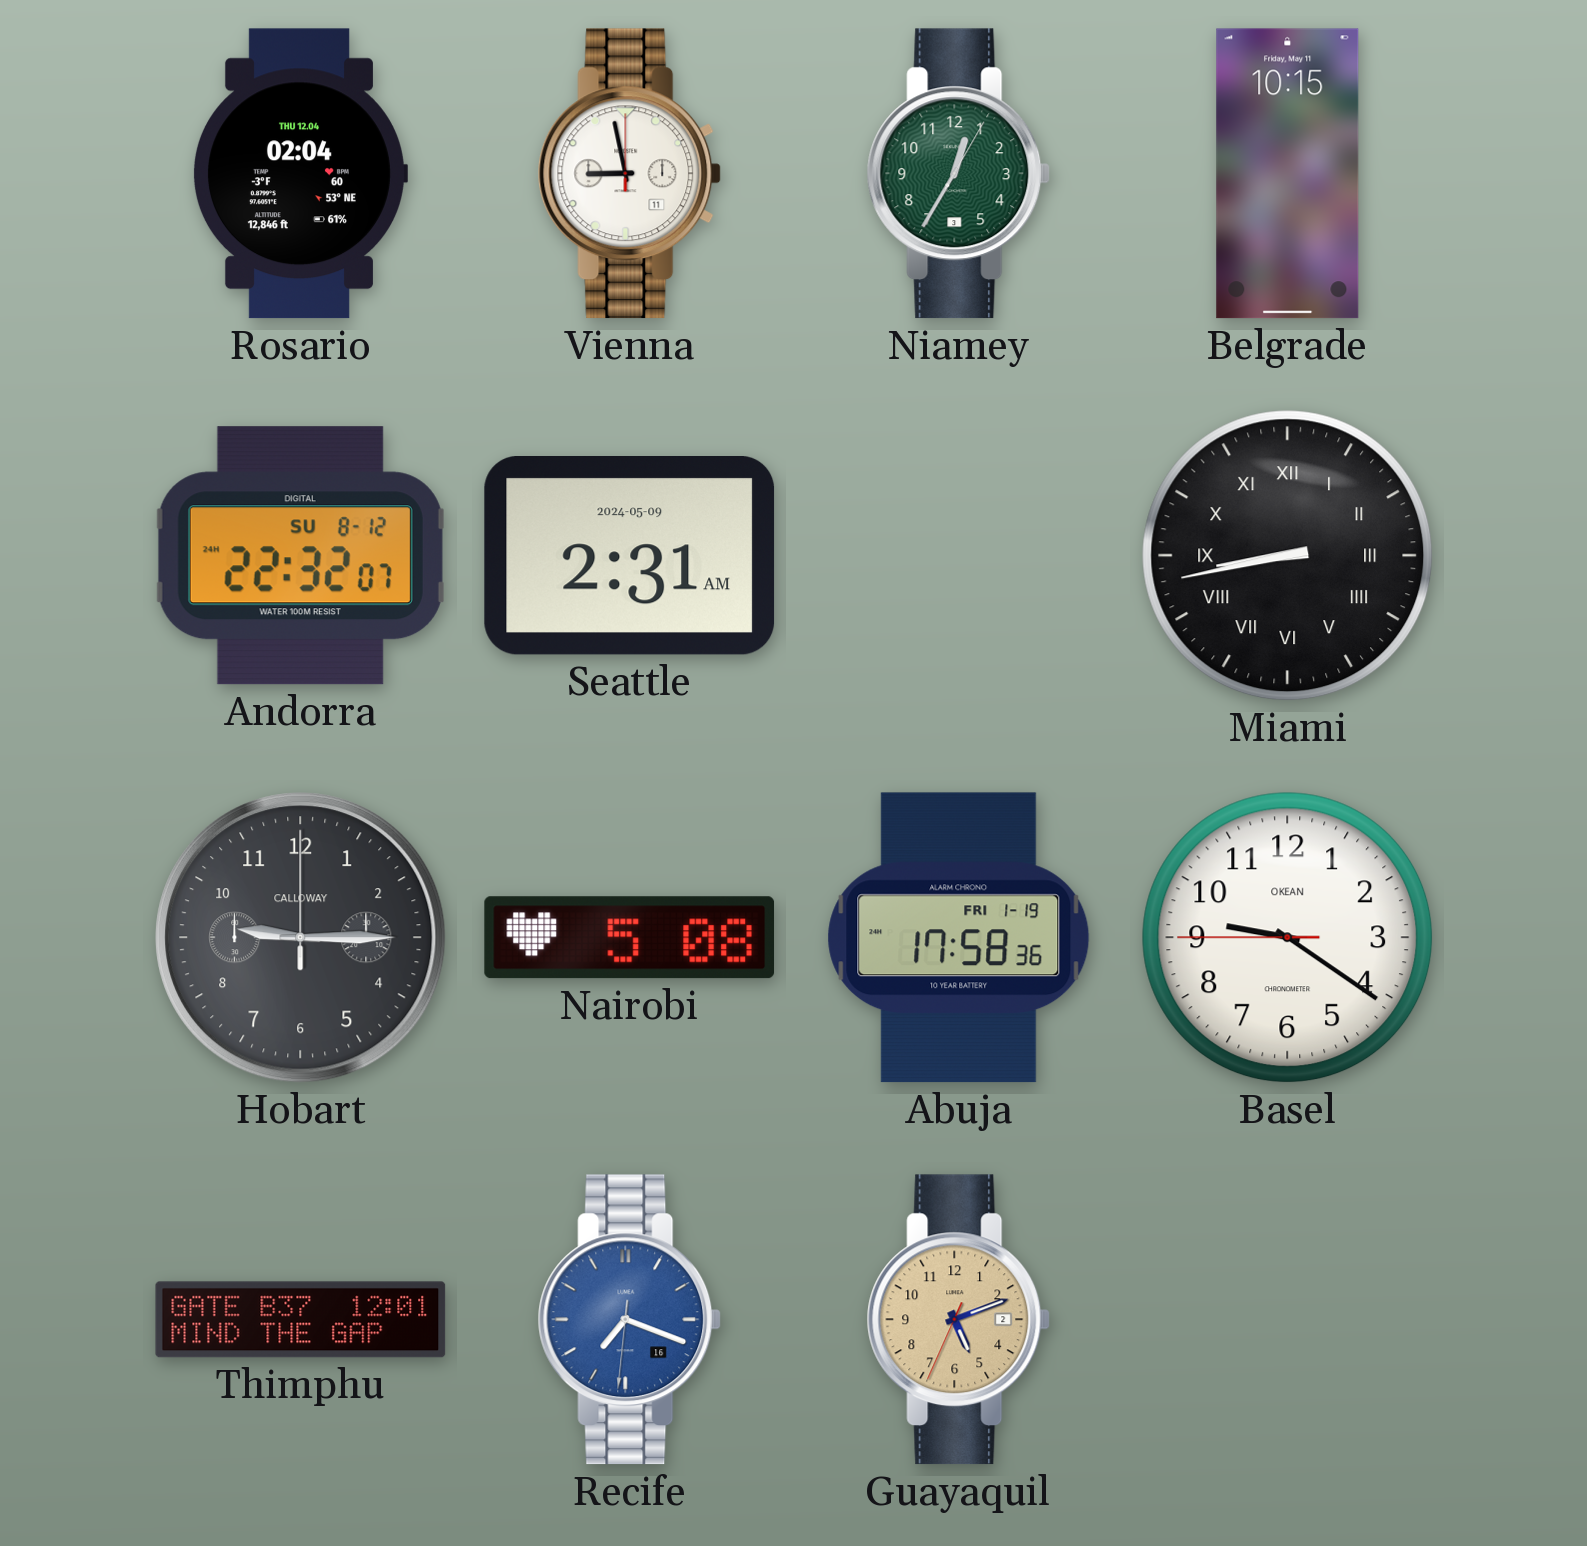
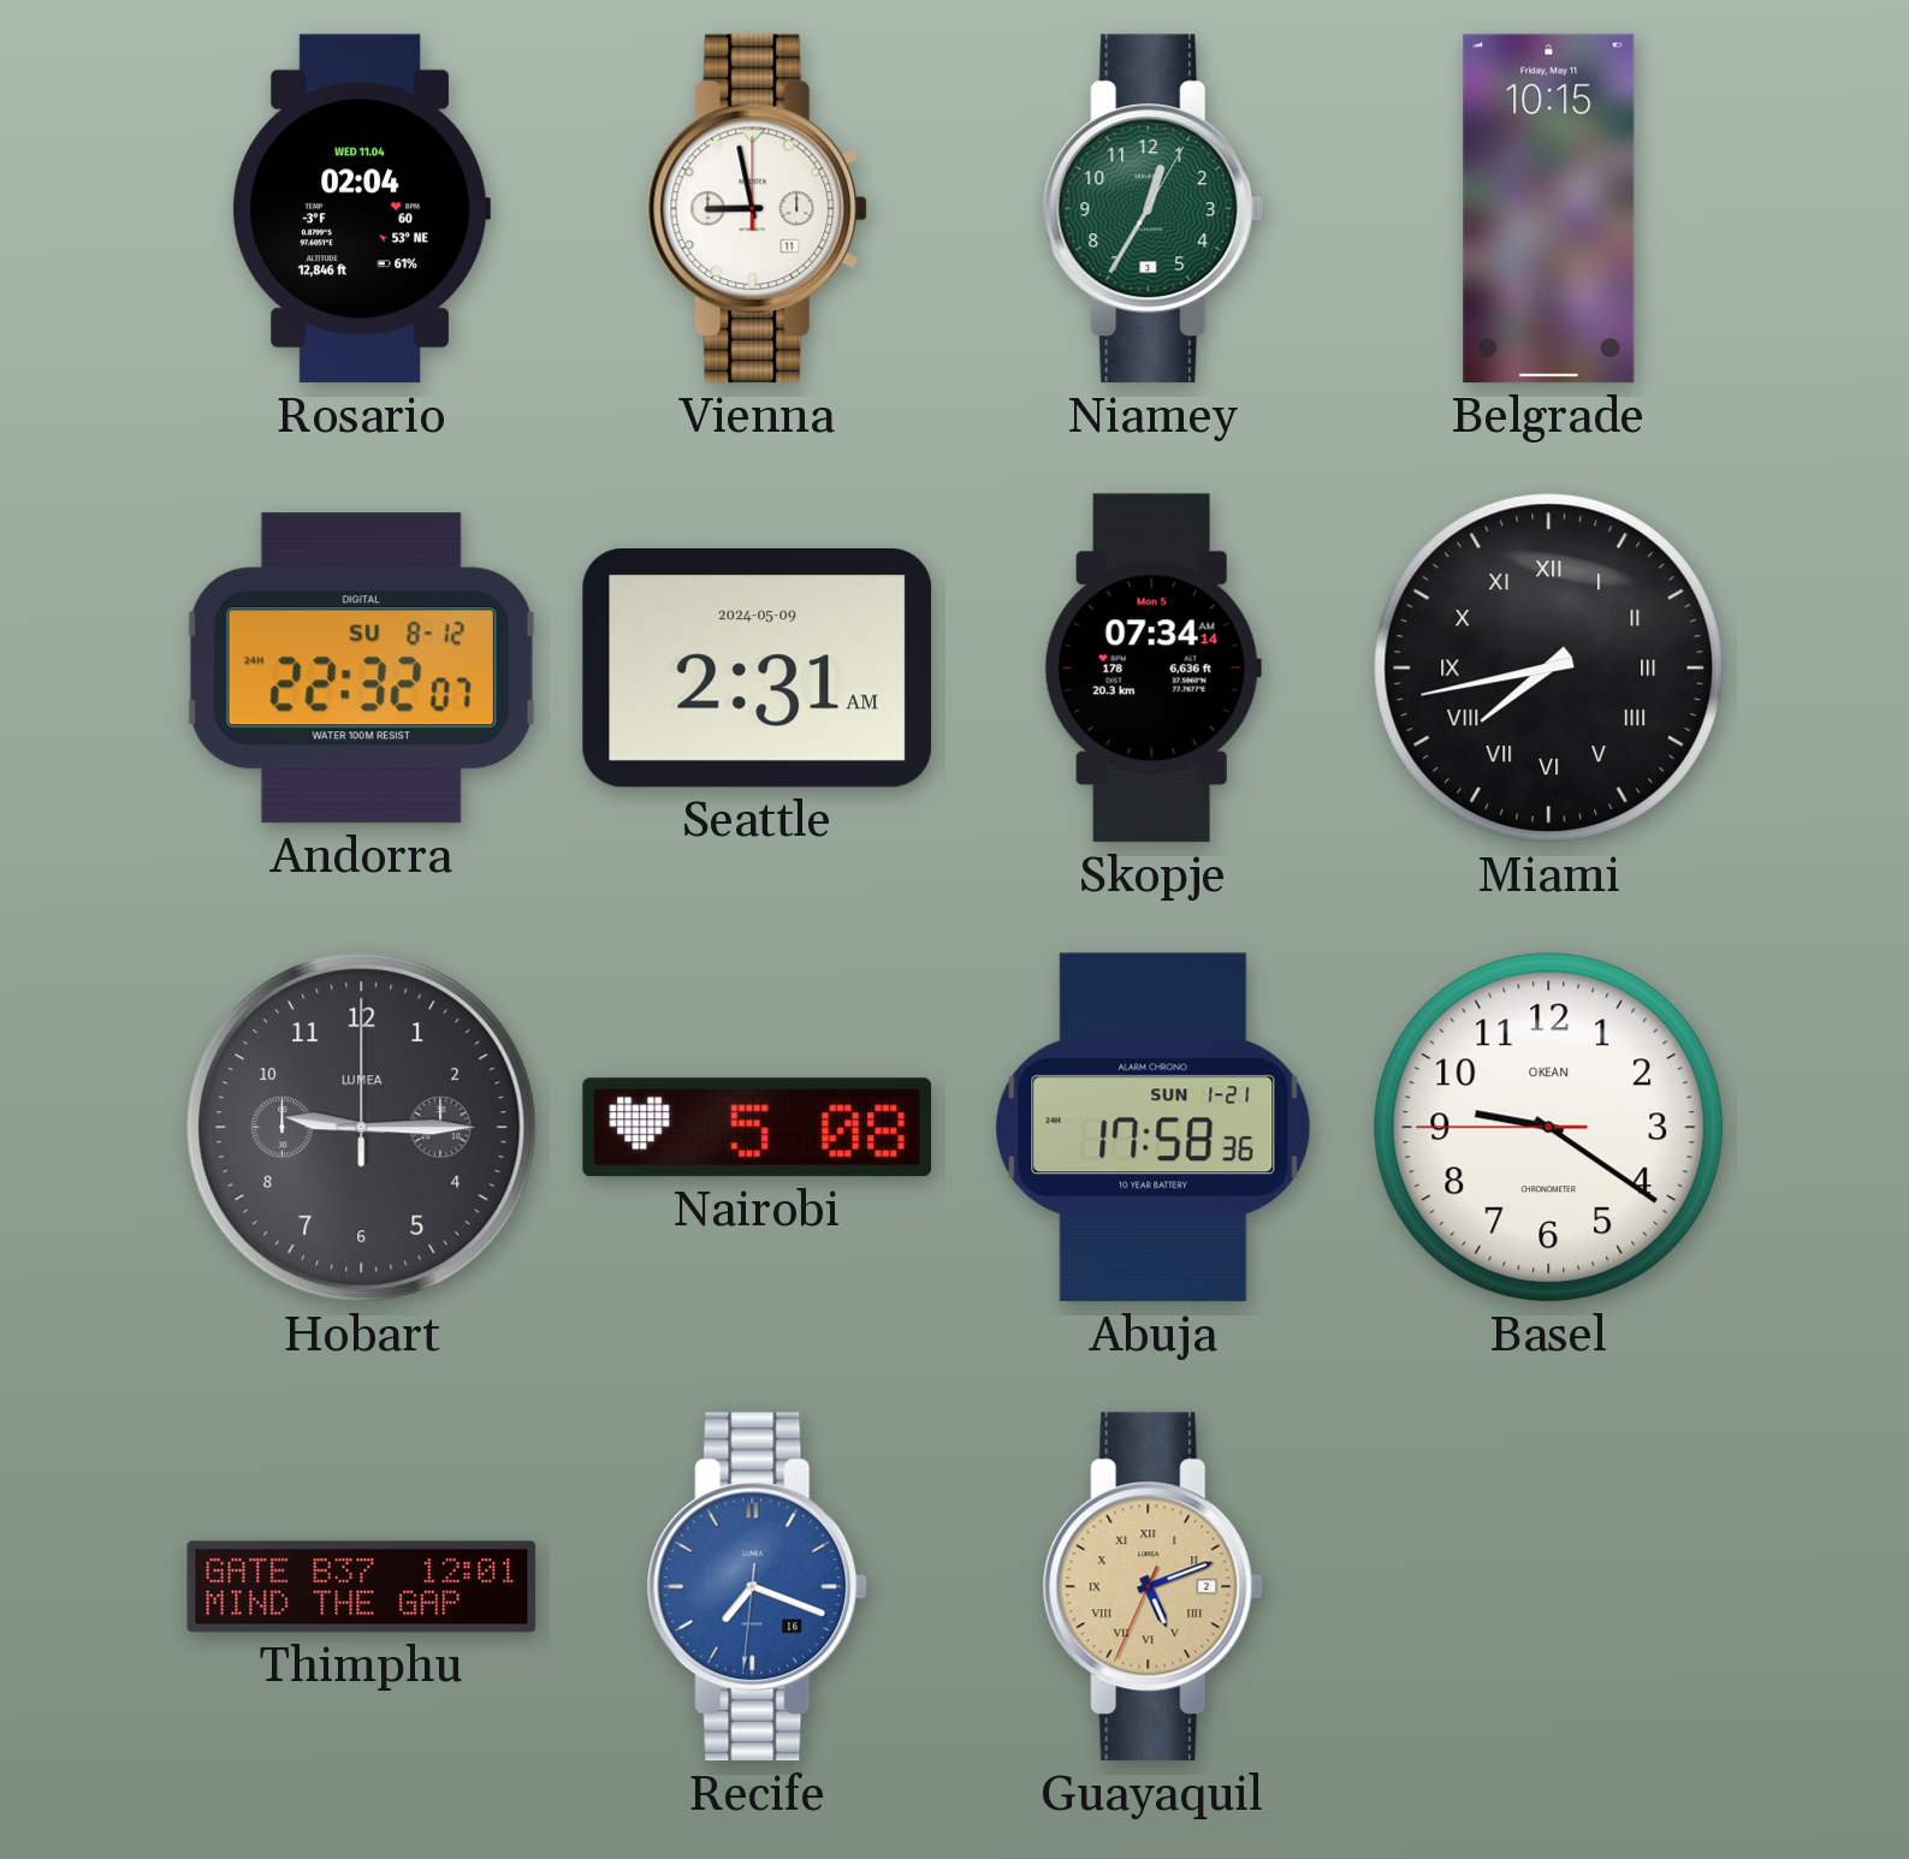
Rosario date: THU 12.04 -> WED 11.04
Skopje: none -> 07:34
Miami: 8:43 -> 7:43
Hobart brand: CALLOWAY -> LUMEA
Abuja date: FRI 1-19 -> SUN 1-21
Guayaquil numerals: Arabic -> Roman
